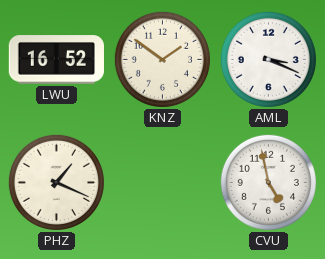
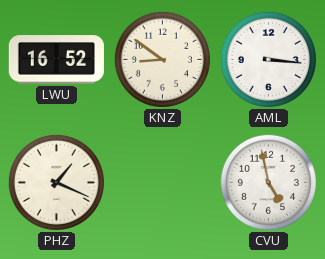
KNZ: 1:51 -> 8:51
AML: 3:19 -> 3:16
